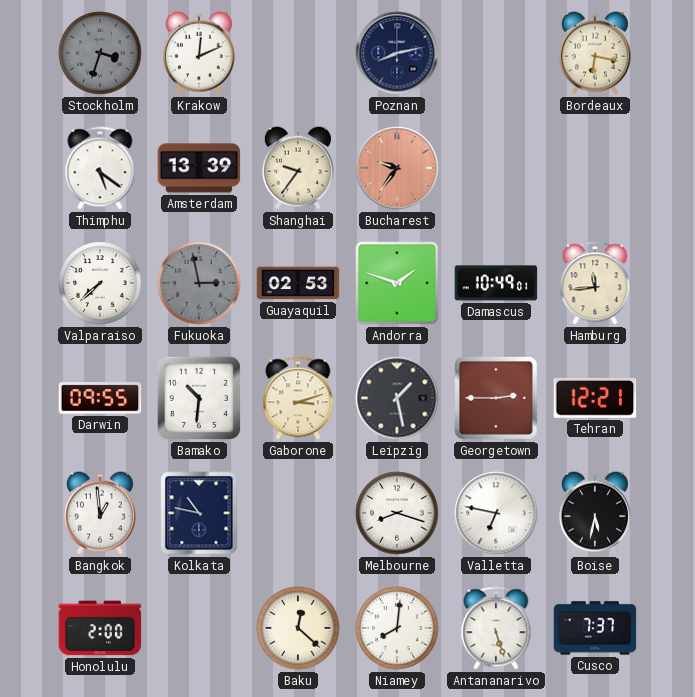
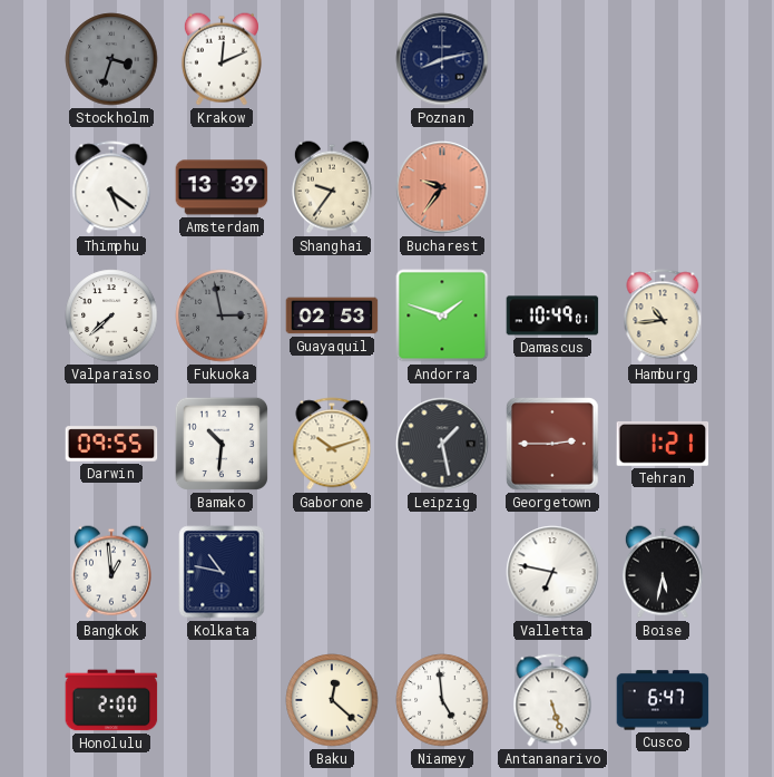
Bordeaux: 6:17 -> none
Hamburg: 11:44 -> 10:44
Gaborone: 3:12 -> 10:12
Tehran: 12:21 -> 1:21
Melbourne: 8:18 -> none
Niamey: 8:01 -> 4:59
Cusco: 7:37 -> 6:47
